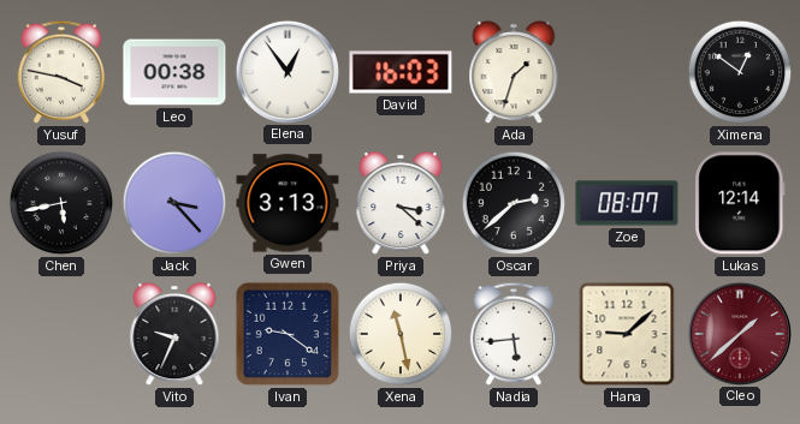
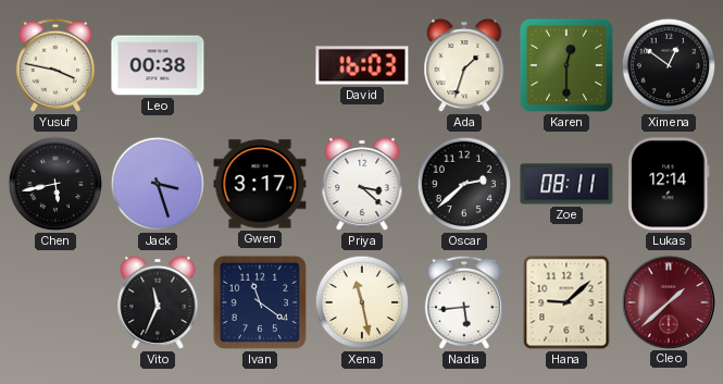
Elena: 12:54 -> none
Karen: none -> 12:30
Jack: 3:23 -> 3:27
Gwen: 3:13 -> 3:17
Zoe: 08:07 -> 08:11
Vito: 9:34 -> 11:34
Ivan: 9:21 -> 11:21
